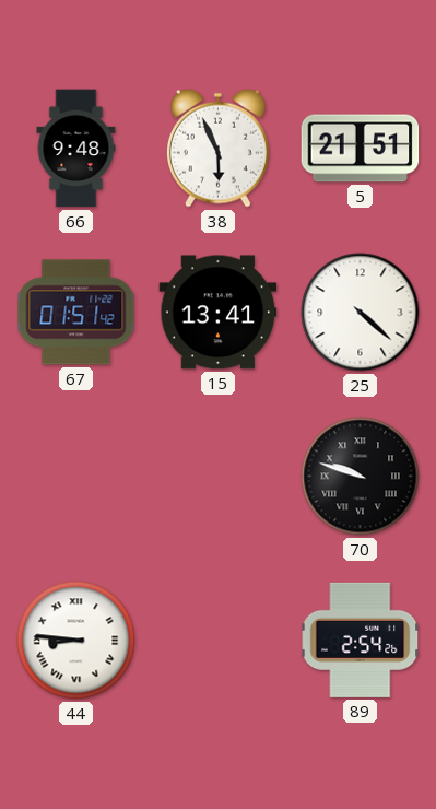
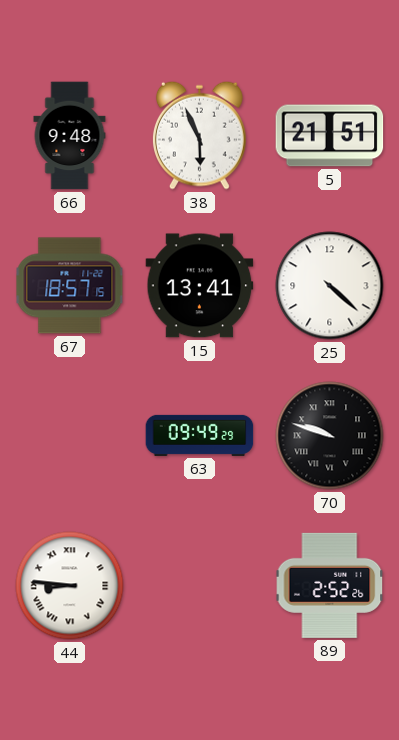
67: 01:51 -> 18:57
63: none -> 09:49
89: 2:54 -> 2:52
